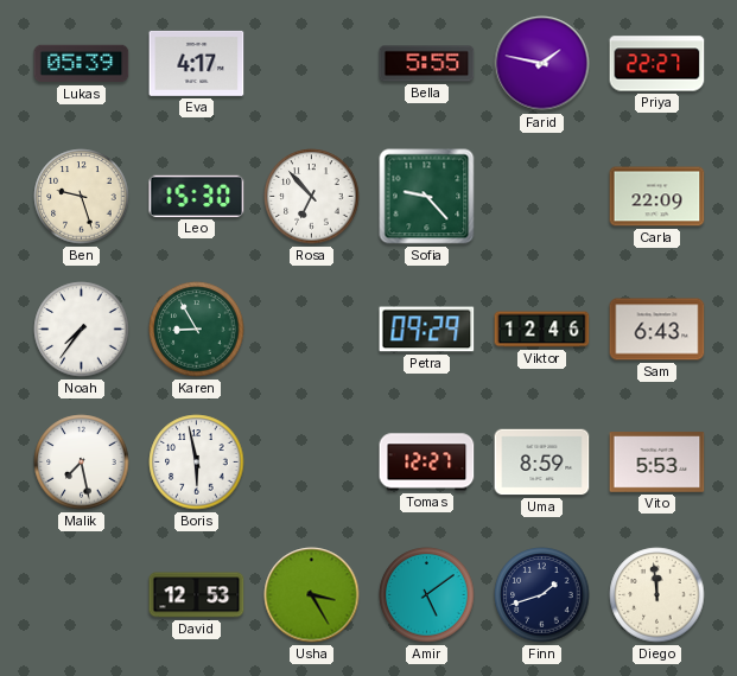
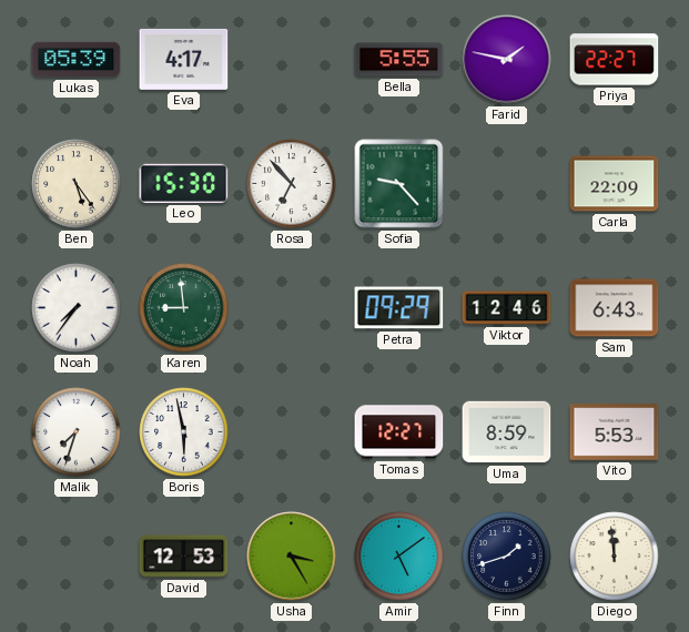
Ben: 9:27 -> 5:24
Karen: 8:55 -> 8:59
Malik: 7:28 -> 7:33
